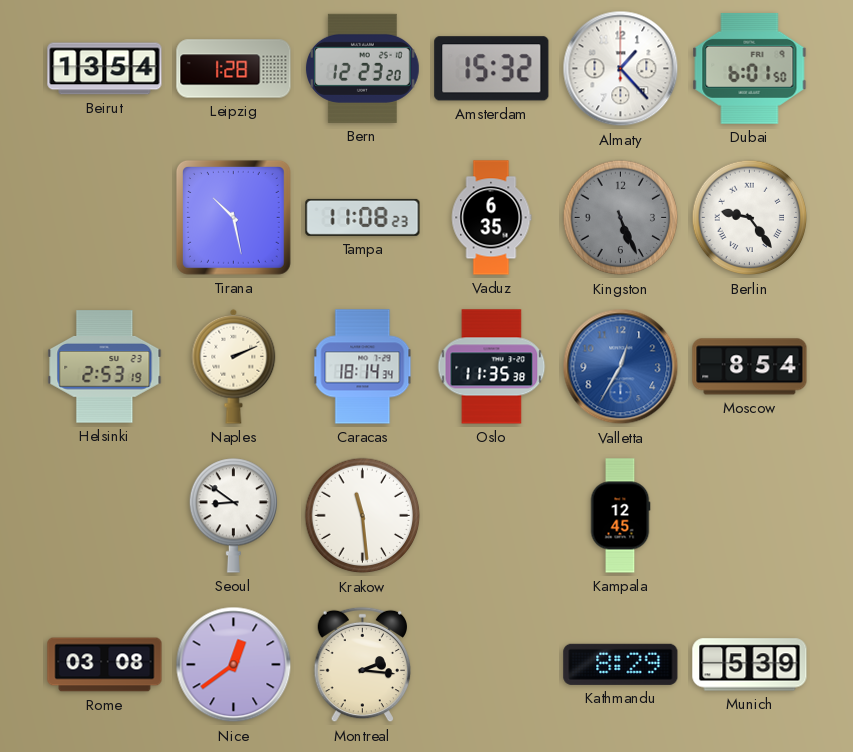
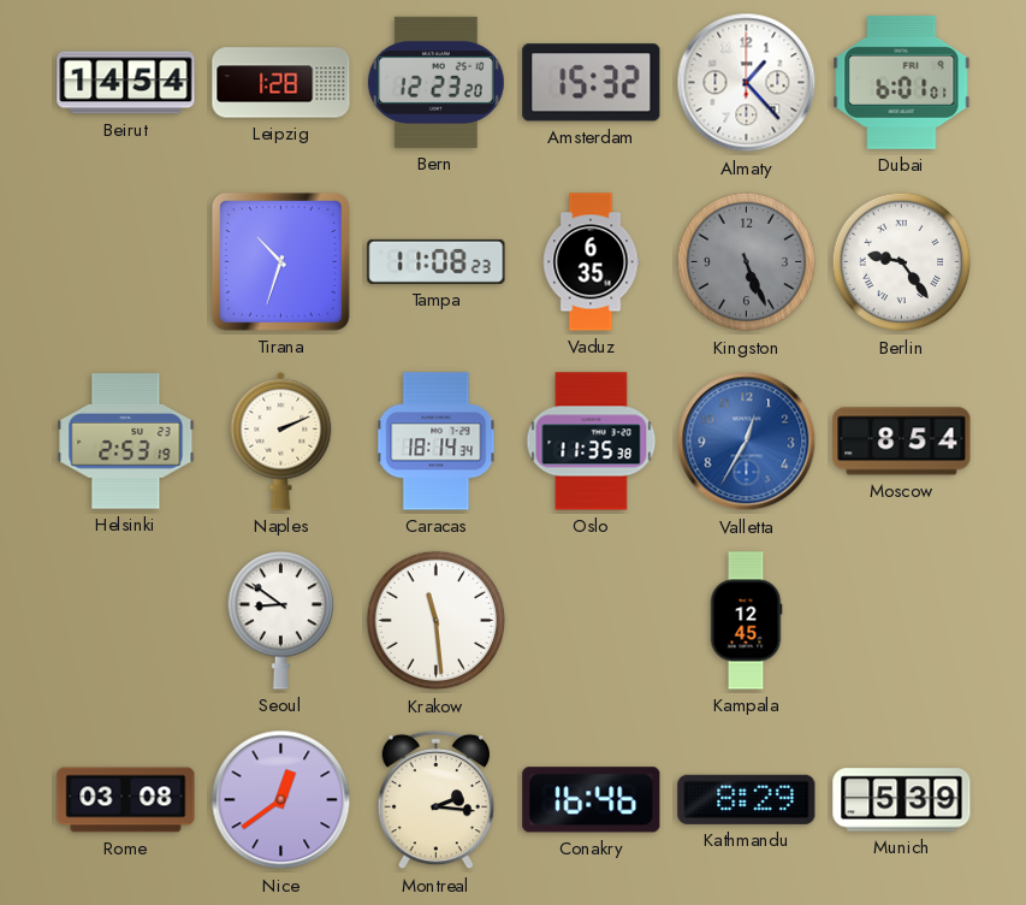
Beirut: 13:54 -> 14:54
Dubai: 6:01:50 -> 6:01:01
Tirana: 10:28 -> 10:33
Conakry: none -> 16:46
